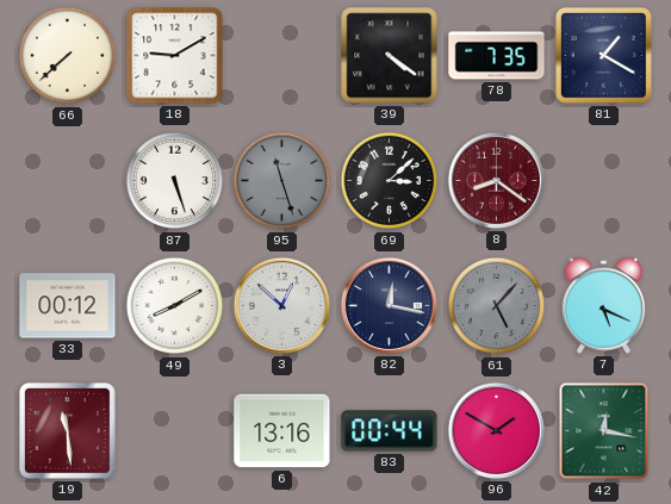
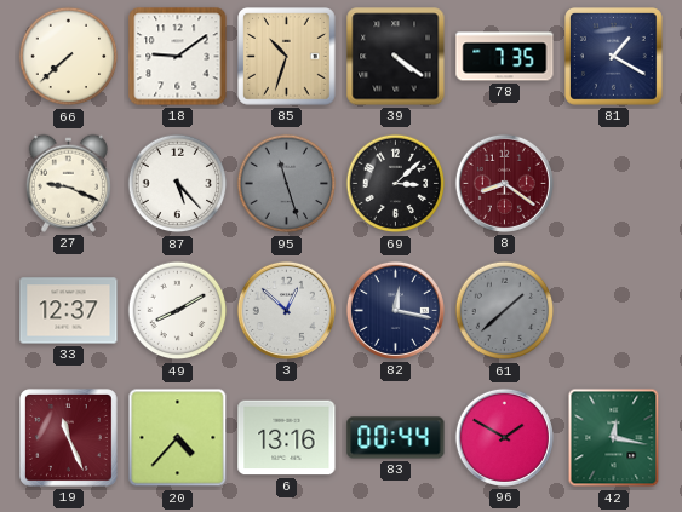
18: 9:10 -> 9:09
85: none -> 10:33
27: none -> 9:19
87: 5:27 -> 5:23
33: 00:12 -> 12:37
61: 5:07 -> 1:38
7: 5:19 -> none
19: 11:29 -> 11:26
20: none -> 4:37
